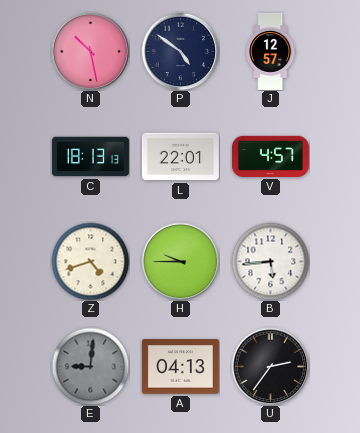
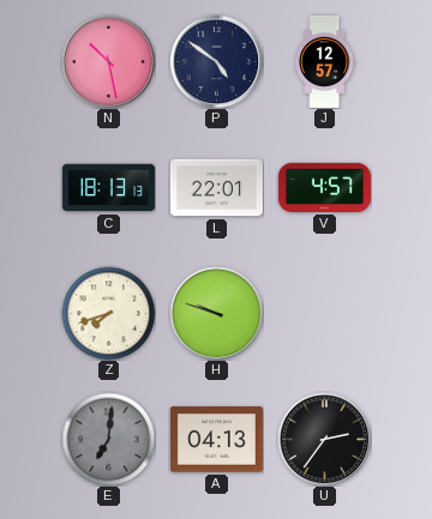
Z: 4:42 -> 7:42
H: 9:45 -> 9:48
B: 5:44 -> none
E: 9:01 -> 7:01
